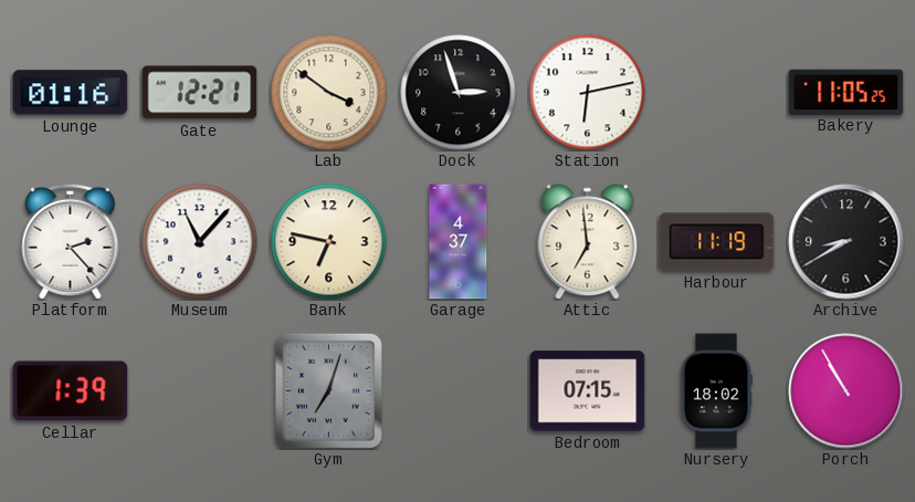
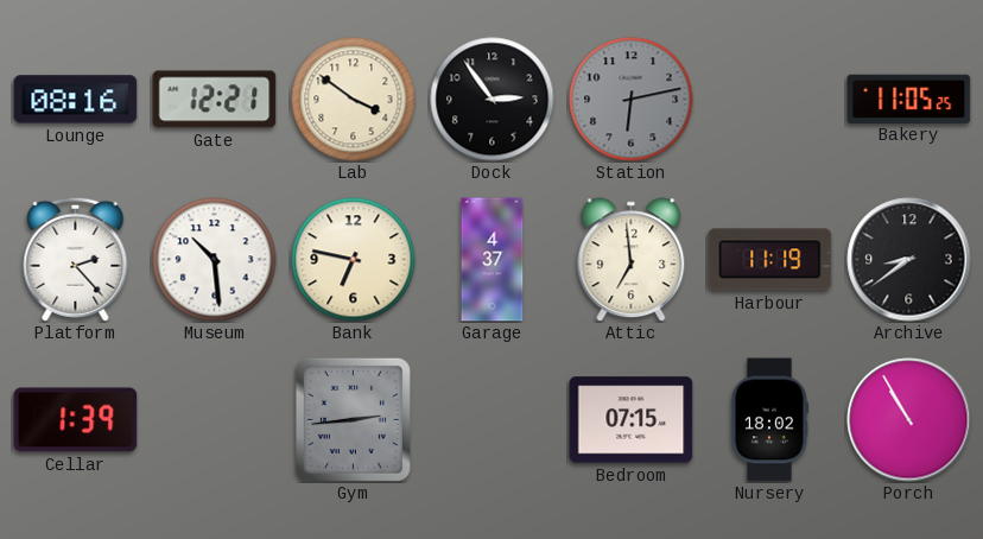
Lounge: 01:16 -> 08:16
Dock: 2:57 -> 2:54
Station dial: white -> grey
Museum: 11:07 -> 10:29
Archive: 8:40 -> 8:39
Gym: 7:03 -> 2:44
